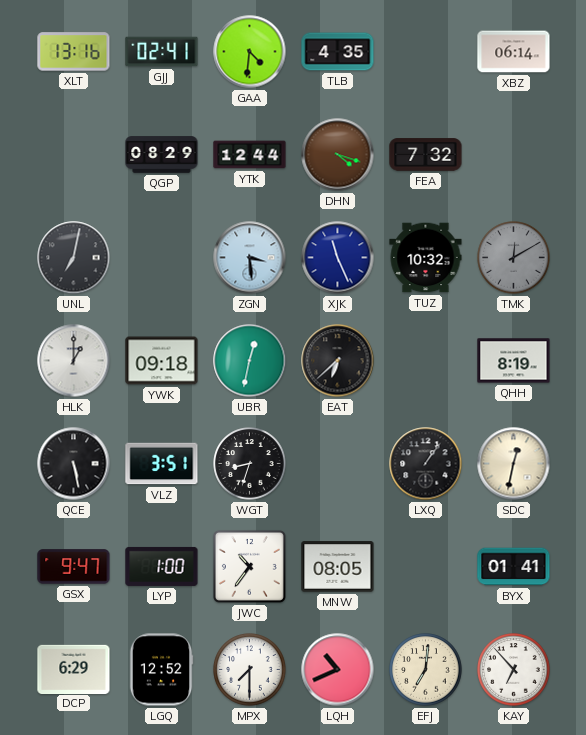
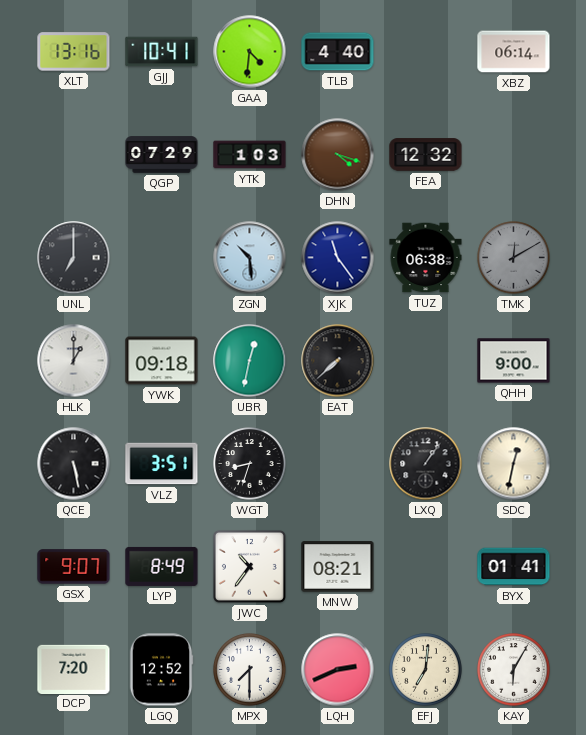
GJJ: 02:41 -> 10:41
TLB: 4:35 -> 4:40
QGP: 08:29 -> 07:29
YTK: 12:44 -> 1:03
FEA: 7:32 -> 12:32
UNL: 7:02 -> 7:00
ZGN: 3:29 -> 10:29
XJK: 11:26 -> 11:24
TUZ: 10:32 -> 06:38
EAT: 6:38 -> 7:38
QHH: 8:19 -> 9:00
GSX: 9:47 -> 9:07
LYP: 1:00 -> 8:49
MNW: 08:05 -> 08:21
DCP: 6:29 -> 7:20
LQH: 10:41 -> 2:41
KAY: 6:53 -> 6:05
